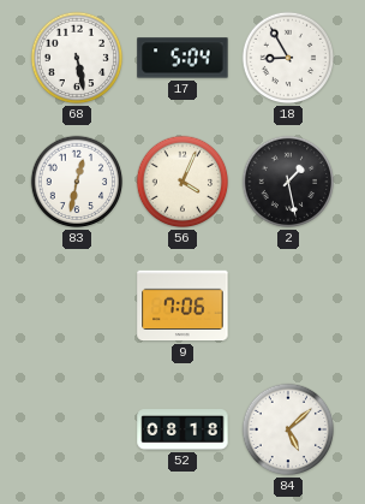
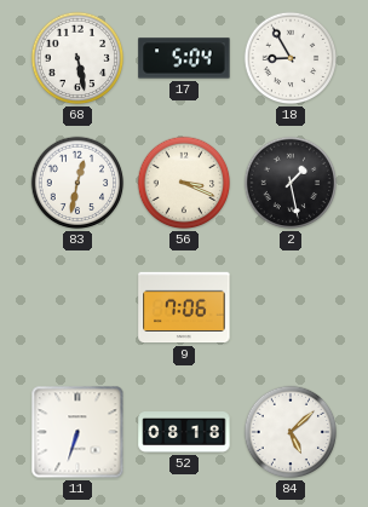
56: 4:04 -> 3:19
11: none -> 6:33
